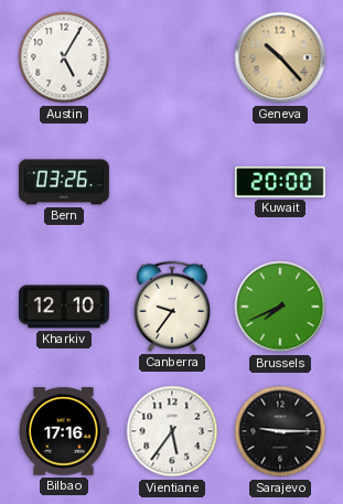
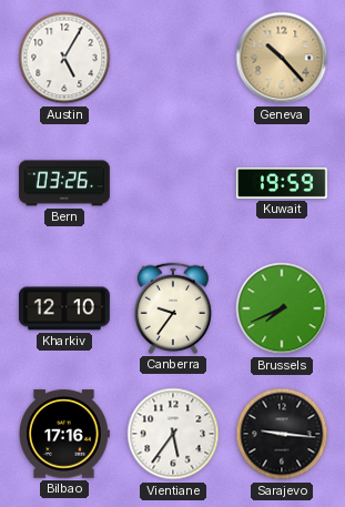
Kuwait: 20:00 -> 19:59
Sarajevo: 9:15 -> 9:16
